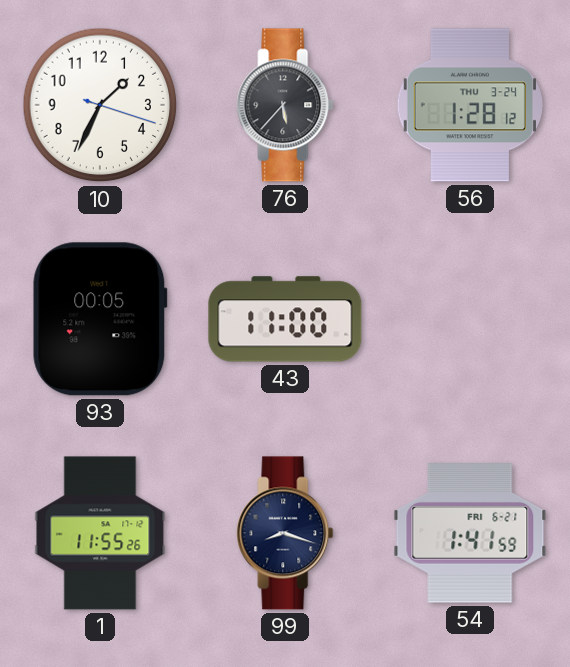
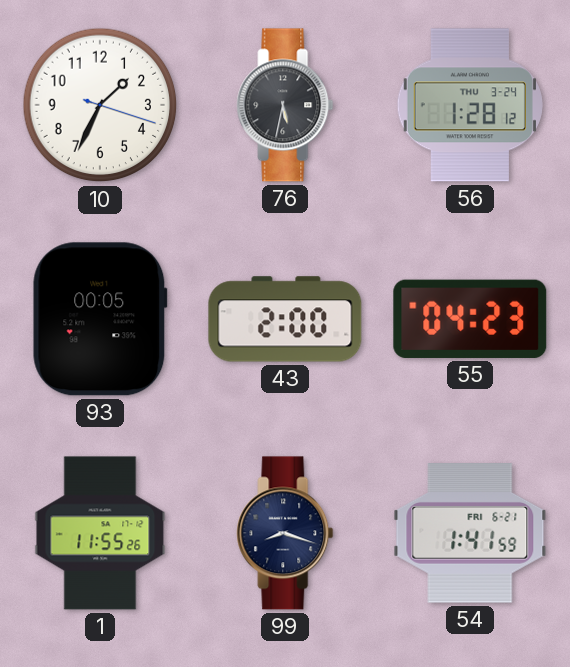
76: 5:37 -> 5:32
43: 11:00 -> 2:00
55: none -> 04:23
